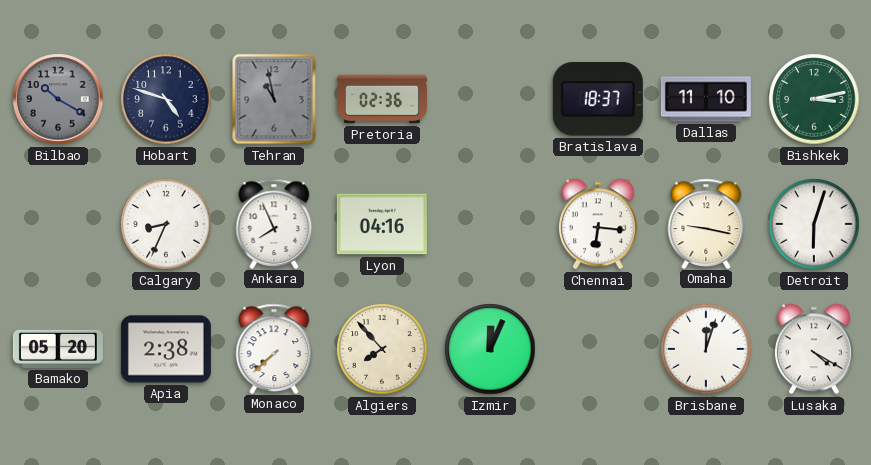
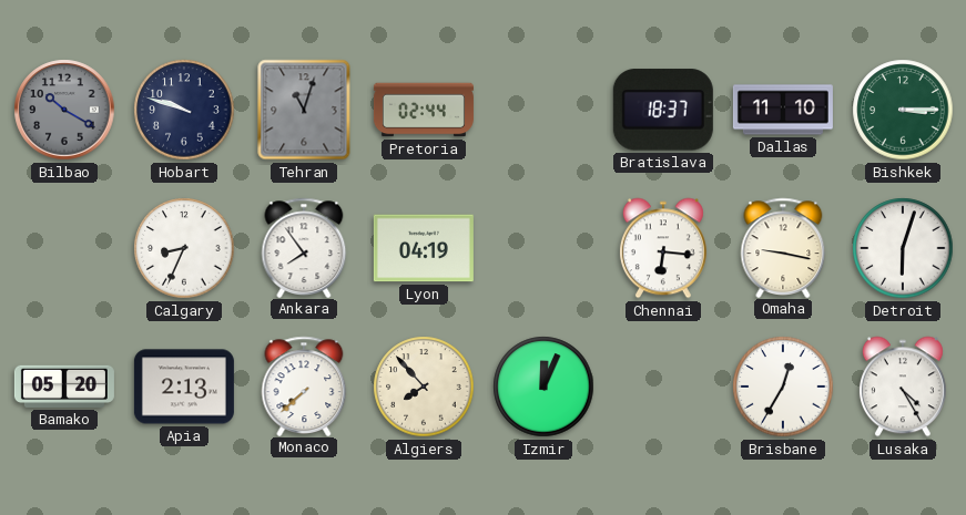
Hobart: 4:48 -> 9:48
Tehran: 10:58 -> 11:03
Pretoria: 02:36 -> 02:44
Bishkek: 3:13 -> 3:15
Ankara: 7:56 -> 7:54
Lyon: 04:16 -> 04:19
Apia: 2:38 -> 2:13
Brisbane: 12:03 -> 12:35
Lusaka: 4:20 -> 4:25
